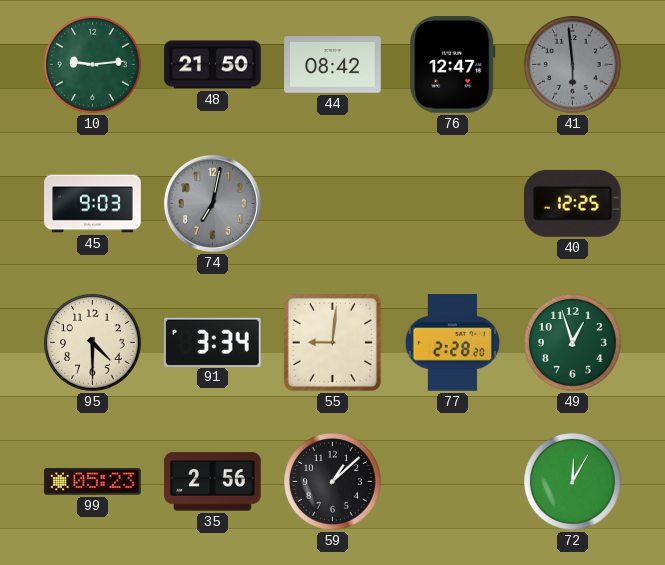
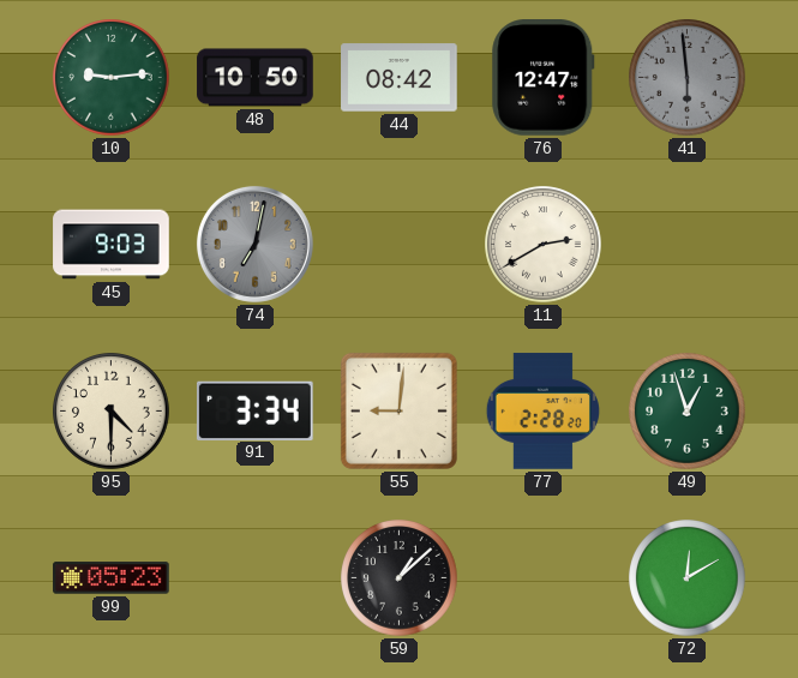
48: 21:50 -> 10:50
11: none -> 2:40
40: 12:25 -> none
35: 2:56 -> none
72: 12:05 -> 12:10
